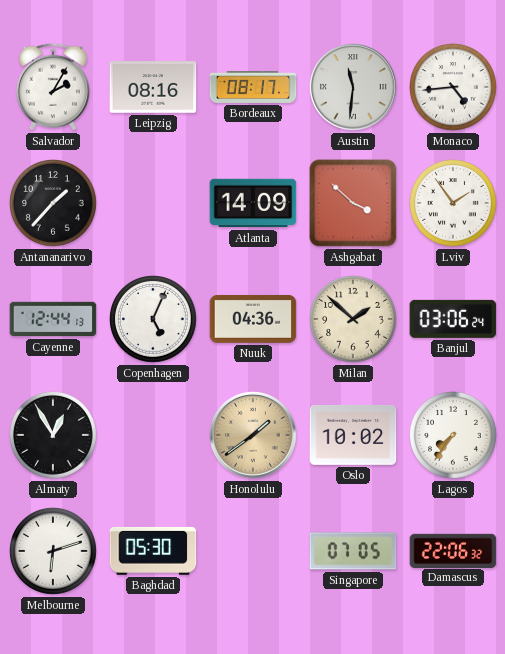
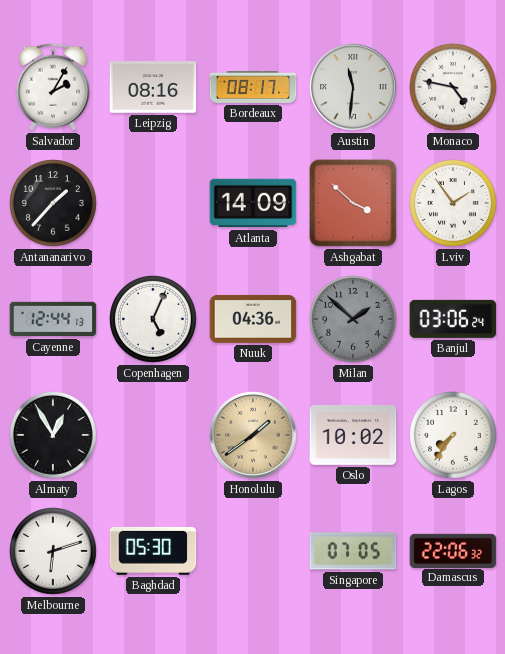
Monaco: 4:44 -> 4:47
Milan dial: cream -> grey
